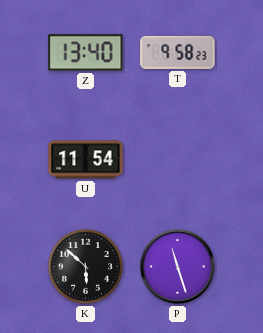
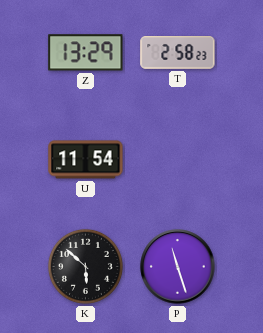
Z: 13:40 -> 13:29
T: 9:58 -> 2:58
